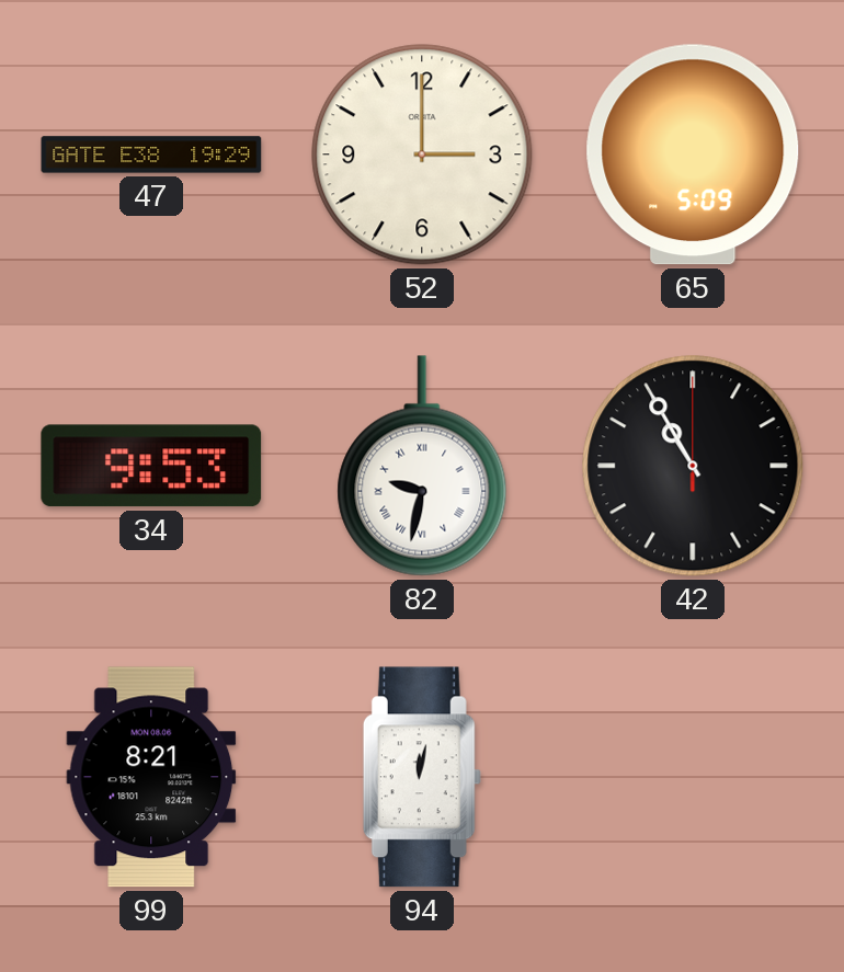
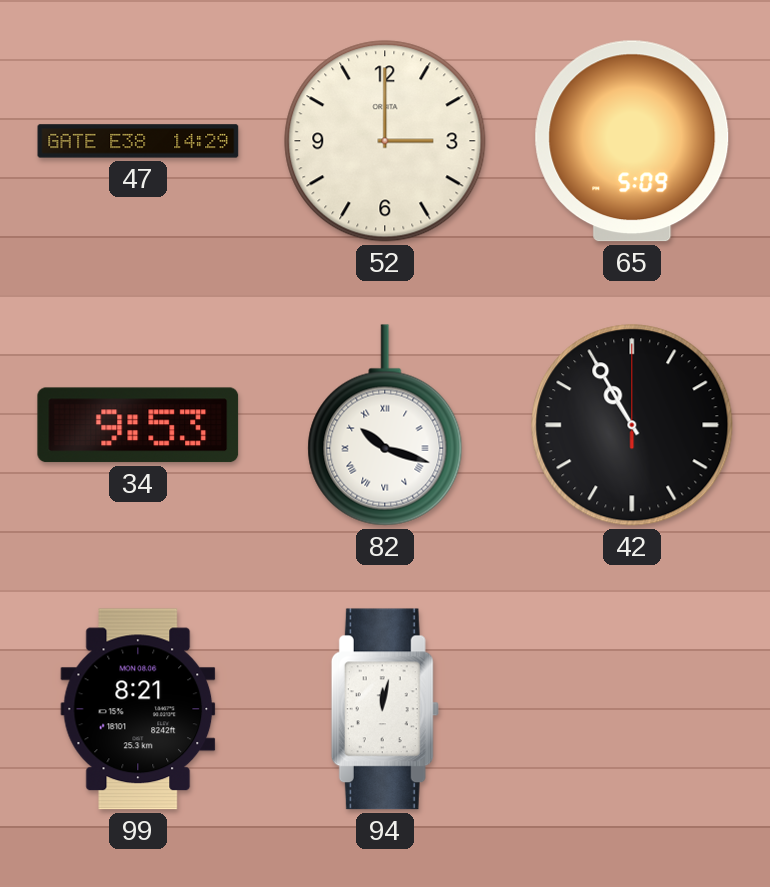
47: 19:29 -> 14:29
82: 9:32 -> 10:18
